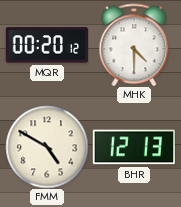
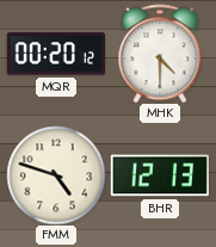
FMM: 4:50 -> 4:48
